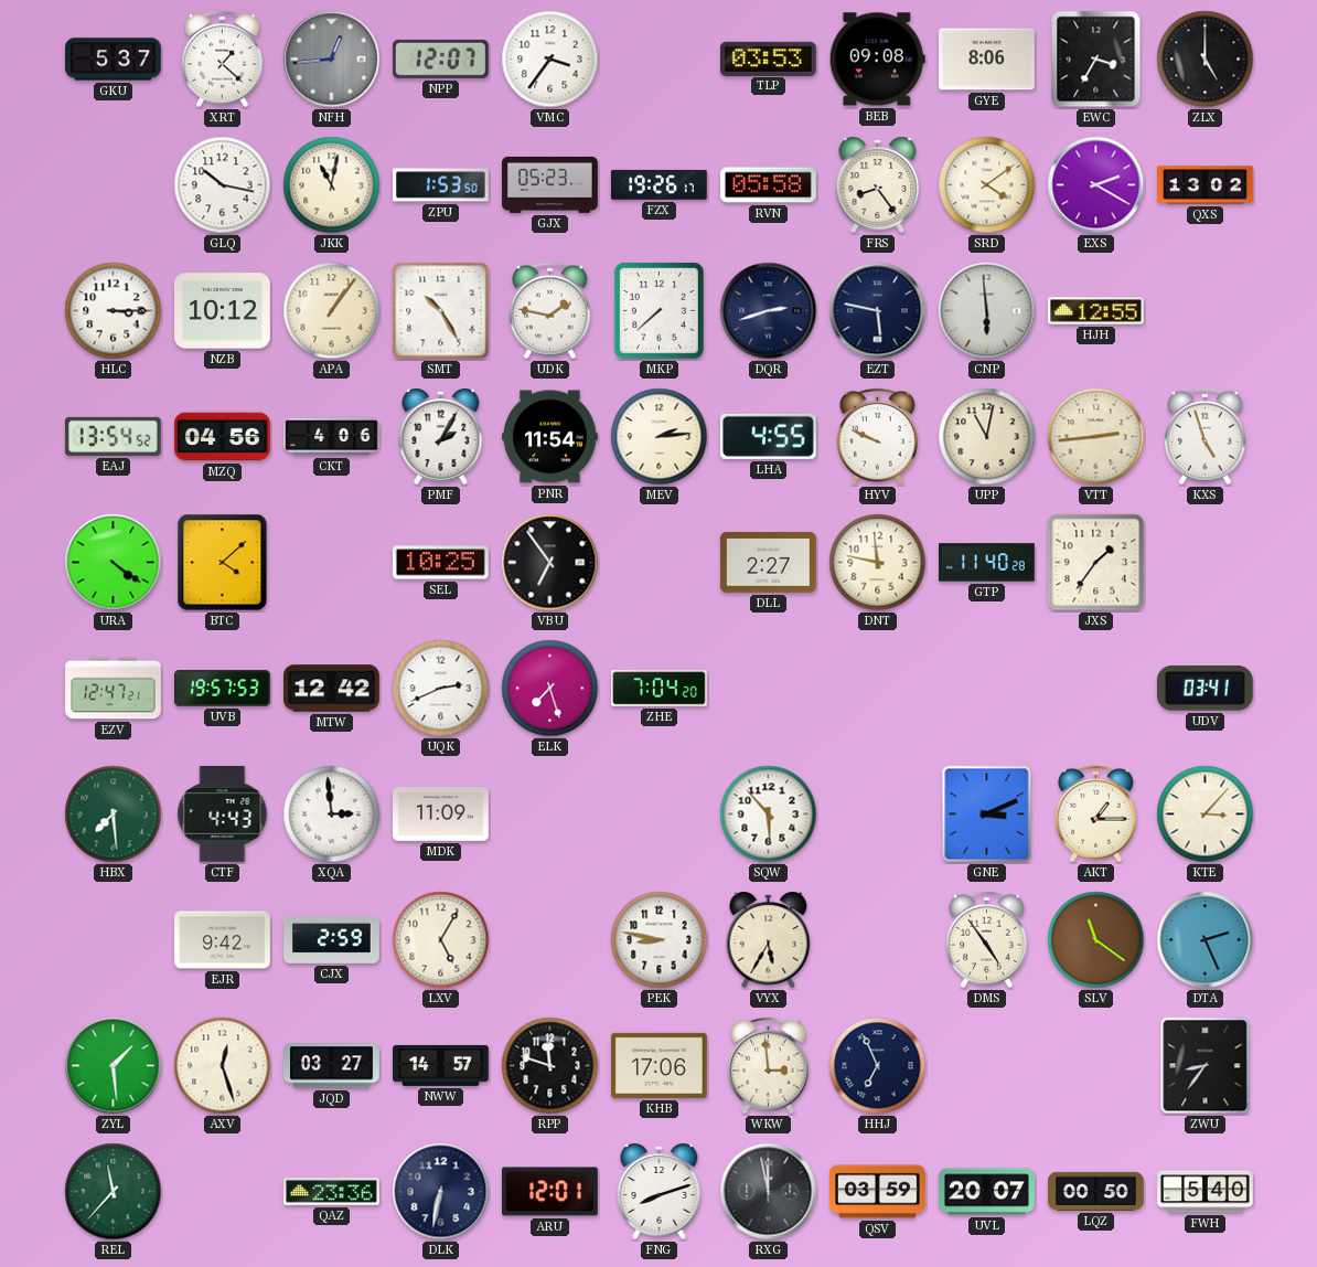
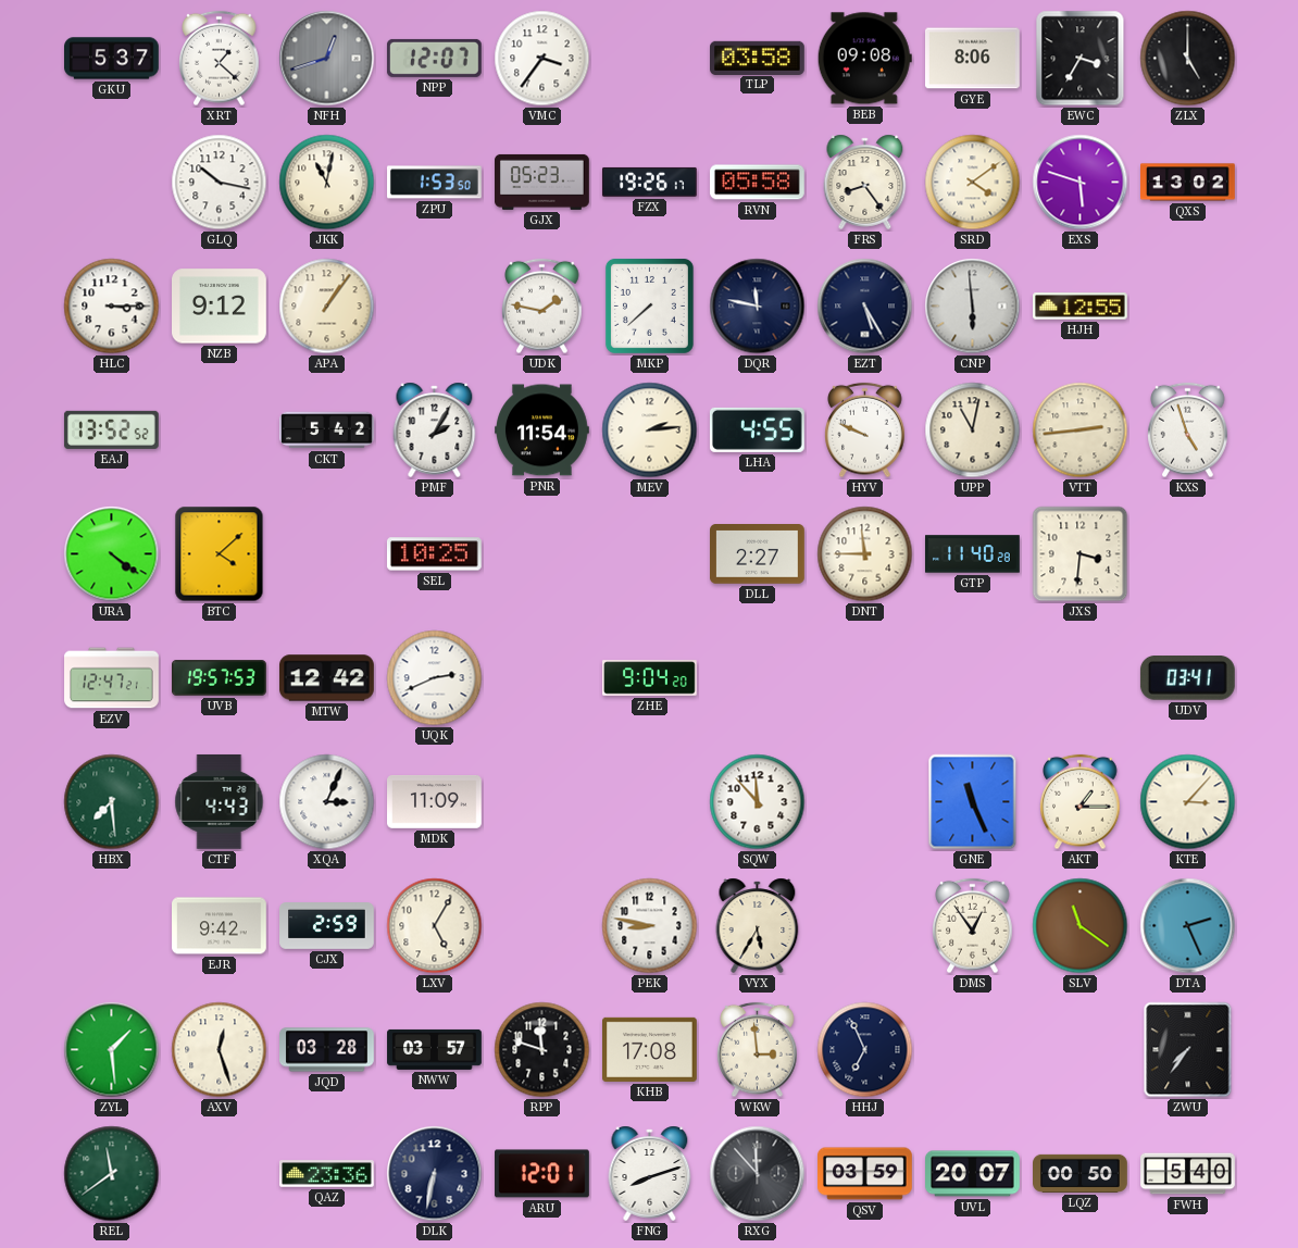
NFH: 12:44 -> 12:42
TLP: 03:53 -> 03:58
EXS: 2:20 -> 5:48
NZB: 10:12 -> 9:12
SMT: 10:25 -> none
DQR: 2:42 -> 11:47
EZT: 5:47 -> 5:25
EAJ: 13:54 -> 13:52
MZQ: 04:56 -> none
CKT: 4:06 -> 5:42
VBU: 6:54 -> none
DNT: 11:47 -> 11:45
JXS: 1:36 -> 3:31
ELK: 7:27 -> none
ZHE: 7:04 -> 9:04
XQA: 2:59 -> 3:04
SQW: 5:53 -> 11:53
GNE: 3:11 -> 11:26
DMS: 4:54 -> 12:54
JQD: 03:27 -> 03:28
NWW: 14:57 -> 03:57
KHB: 17:06 -> 17:08
ZWU: 8:36 -> 7:36
REL: 11:37 -> 11:39
RXG: 11:58 -> 11:53
